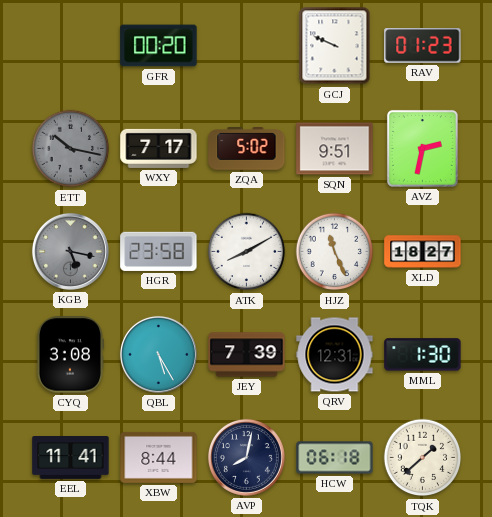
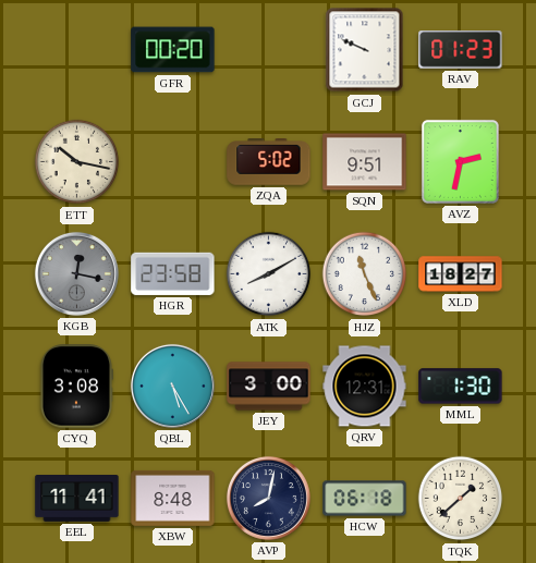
ETT dial: grey -> cream
WXY: 7:17 -> none
KGB: 5:17 -> 12:17
JEY: 7:39 -> 3:00
XBW: 8:44 -> 8:48
